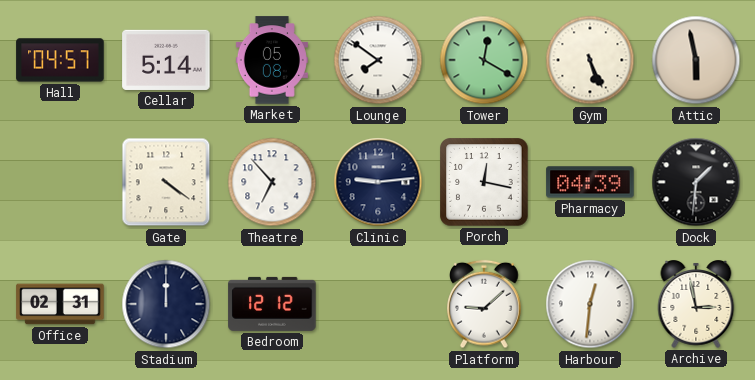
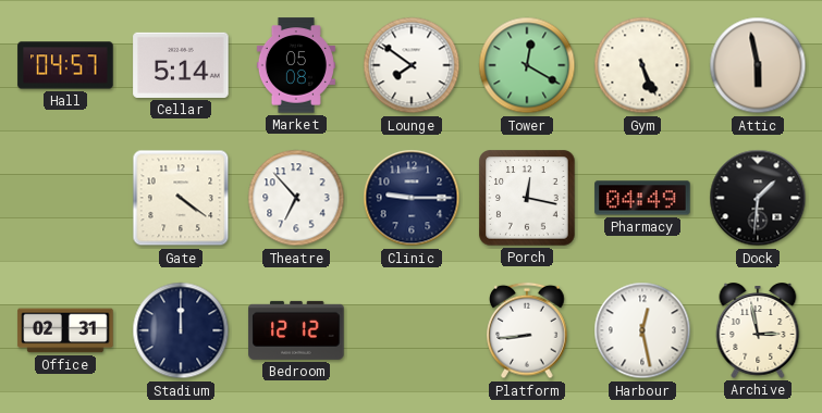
Clinic: 9:14 -> 9:15
Pharmacy: 04:39 -> 04:49
Platform: 9:08 -> 8:44
Harbour: 12:31 -> 12:28
